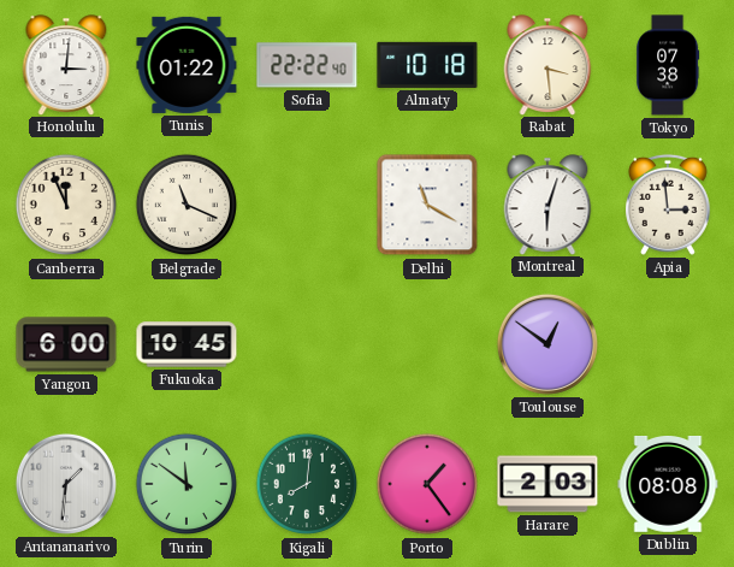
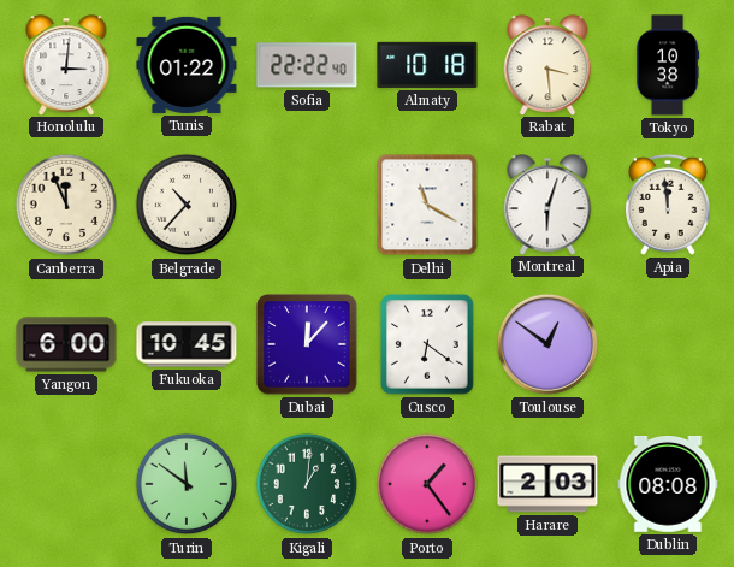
Tokyo: 07:38 -> 10:38
Belgrade: 11:19 -> 10:37
Apia: 2:59 -> 11:59
Dubai: none -> 12:07
Cusco: none -> 6:21
Antananarivo: 1:31 -> none
Kigali: 8:01 -> 1:01
